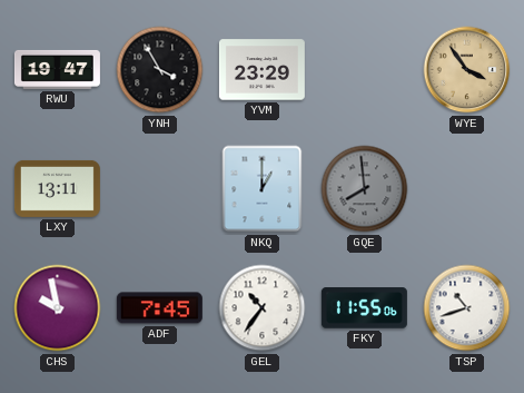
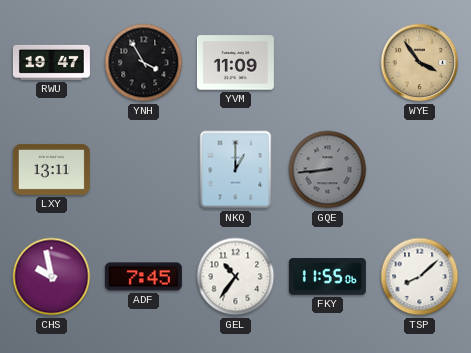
YVM: 23:29 -> 11:09
GQE: 7:59 -> 8:44
TSP: 10:42 -> 8:08
